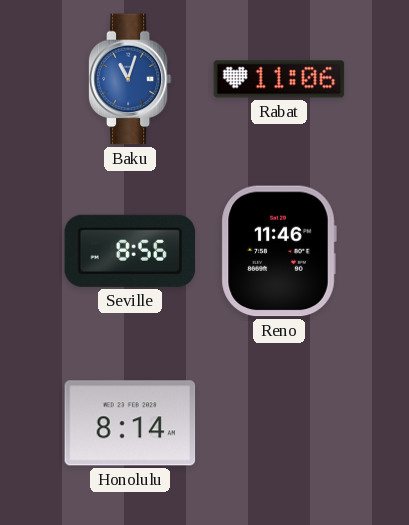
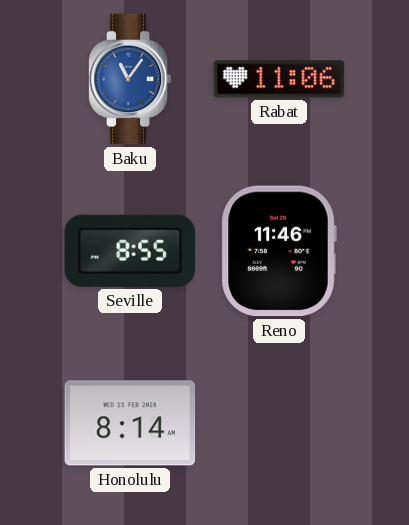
Baku: 11:03 -> 11:06
Seville: 8:56 -> 8:55
